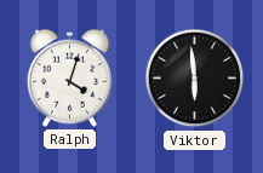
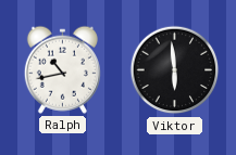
Ralph: 4:03 -> 10:43
